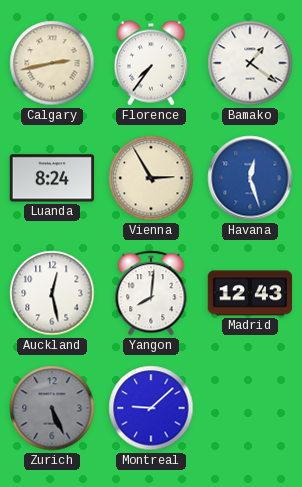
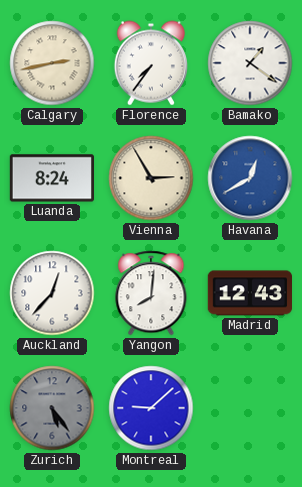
Havana: 12:27 -> 12:40
Auckland: 12:28 -> 12:37
Zurich: 5:26 -> 5:24
